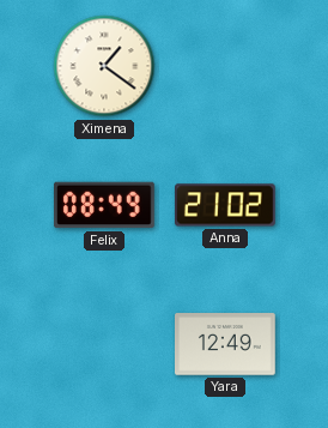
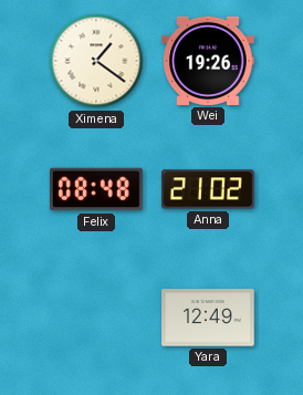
Wei: none -> 19:26
Felix: 08:49 -> 08:48
